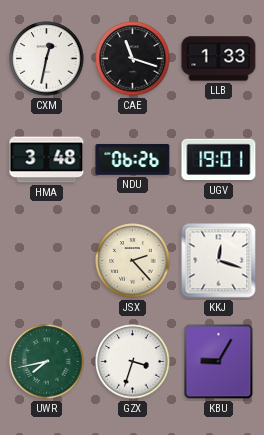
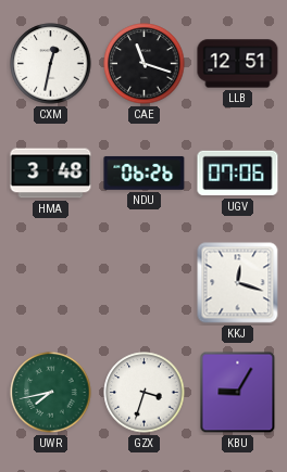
LLB: 1:33 -> 12:51
UGV: 19:01 -> 07:06
JSX: 2:23 -> none
